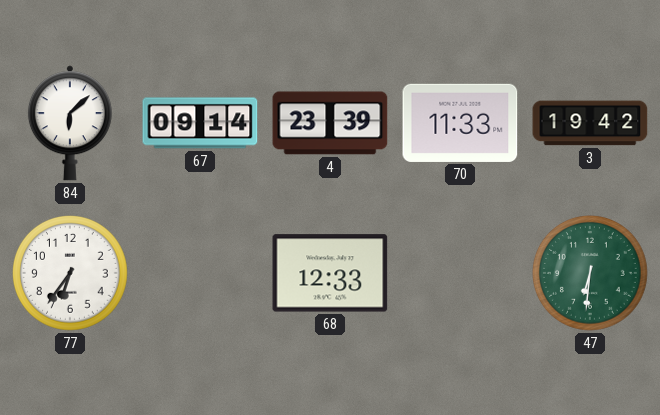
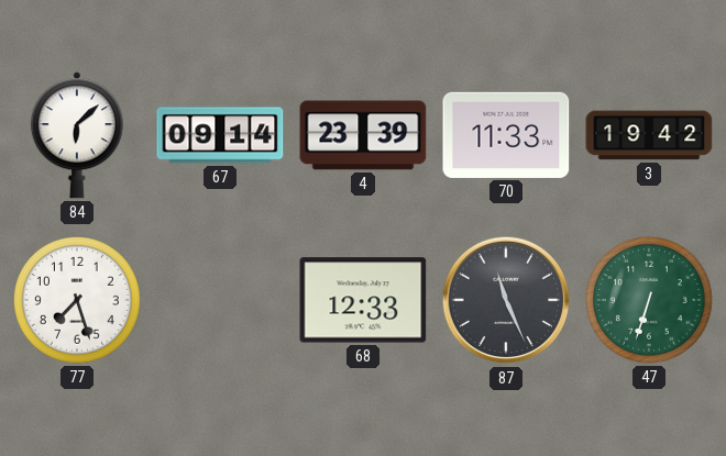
77: 6:36 -> 7:27
87: none -> 11:26
47: 6:31 -> 6:33
